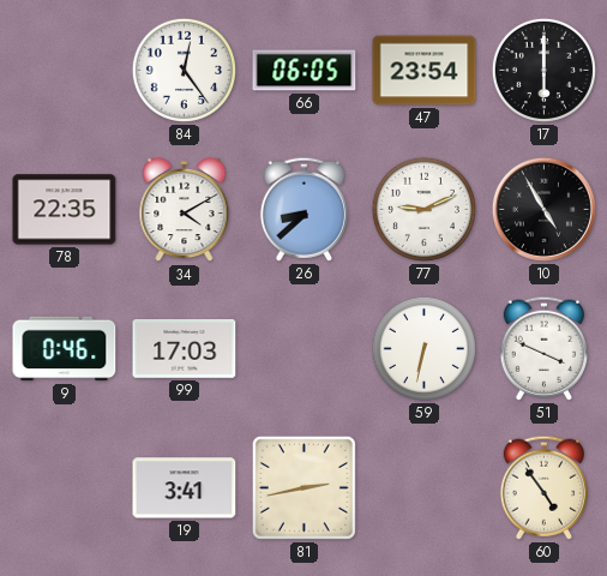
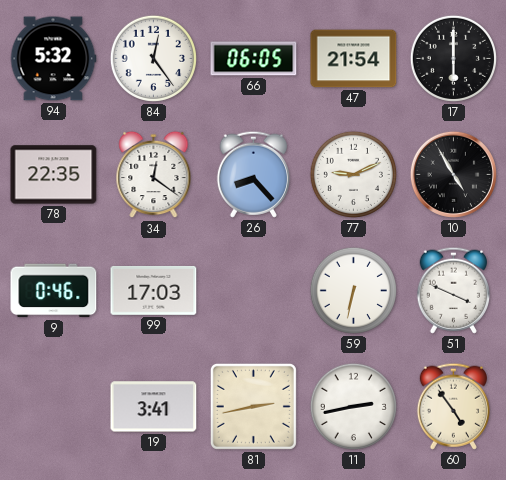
94: none -> 5:32
47: 23:54 -> 21:54
34: 4:10 -> 12:21
26: 8:38 -> 8:23
11: none -> 2:43
